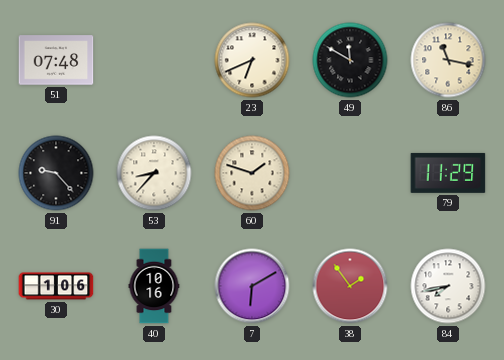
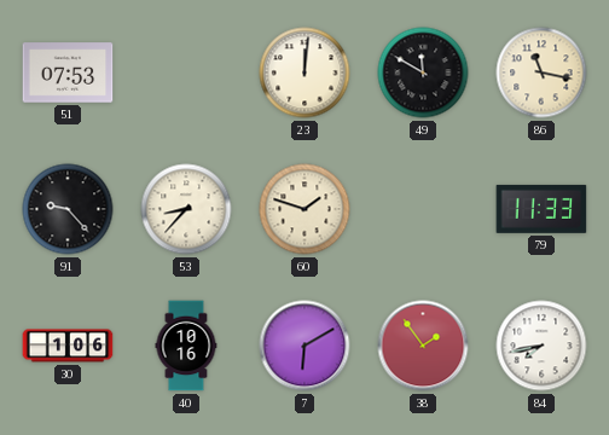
51: 07:48 -> 07:53
23: 6:41 -> 12:01
79: 11:29 -> 11:33
